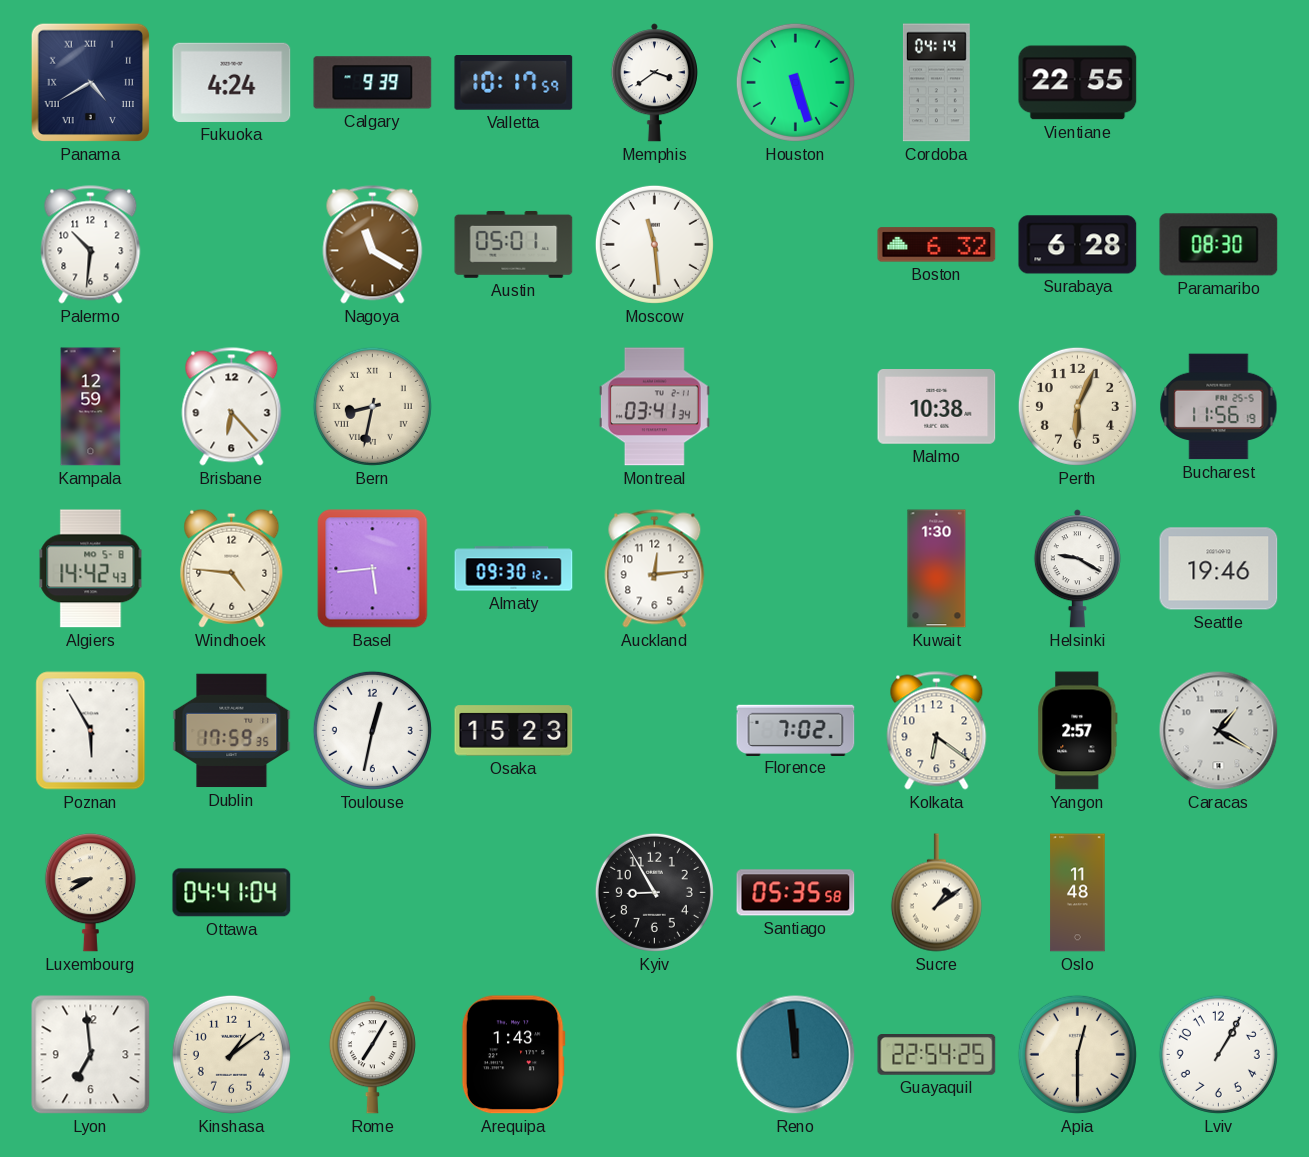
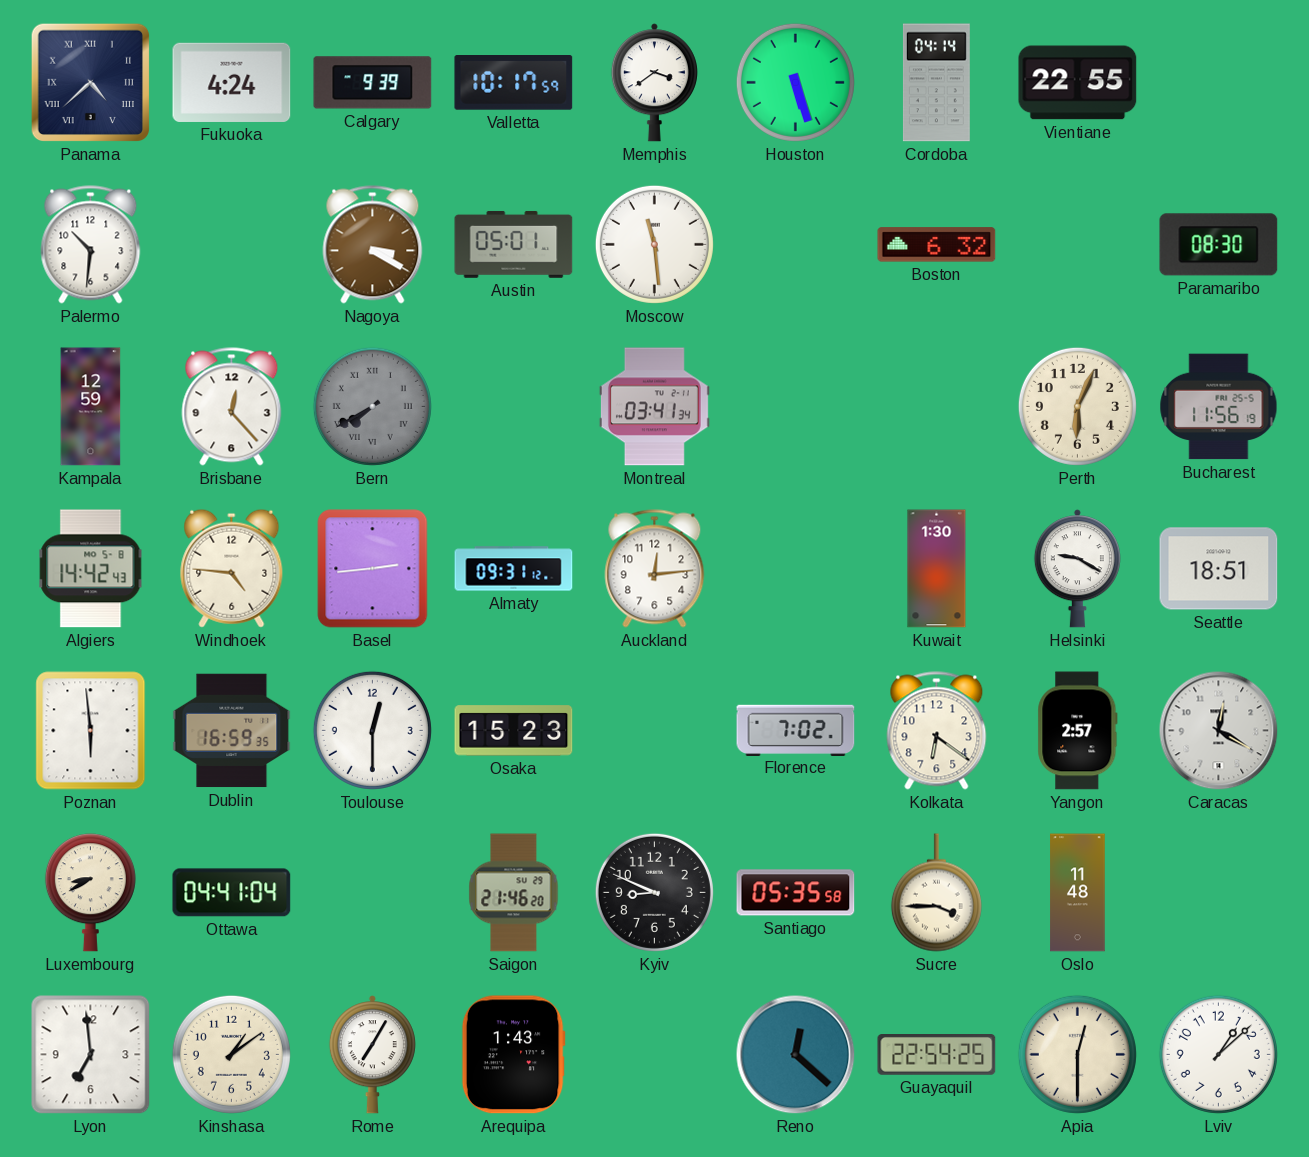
Panama: 4:40 -> 4:38
Nagoya: 11:20 -> 3:20
Surabaya: 6:28 -> none
Brisbane: 6:23 -> 12:23
Bern: 8:32 -> 7:40
Bern dial: cream -> grey
Malmo: 10:38 -> none
Basel: 5:44 -> 2:44
Almaty: 09:30 -> 09:31
Seattle: 19:46 -> 18:51
Poznan: 5:55 -> 5:59
Dublin: 17:59 -> 16:59
Toulouse: 12:32 -> 12:30
Caracas: 1:20 -> 12:20
Saigon: none -> 21:46
Kyiv: 8:55 -> 8:49
Sucre: 1:09 -> 3:45
Reno: 11:59 -> 12:22
Lviv: 1:05 -> 1:08
